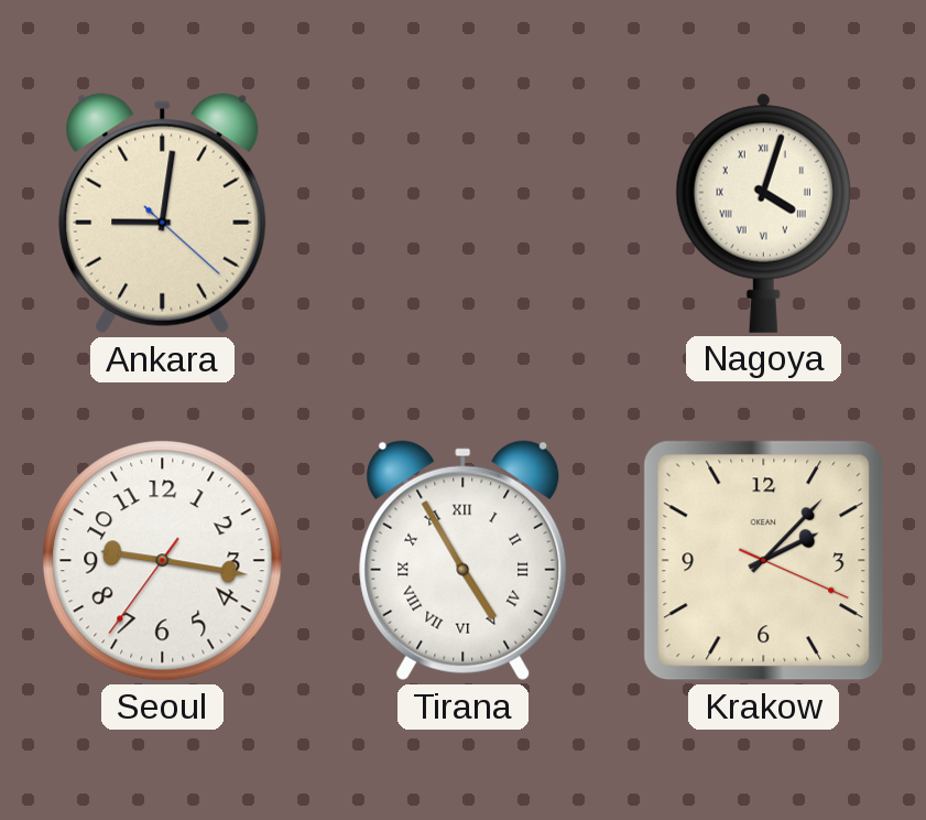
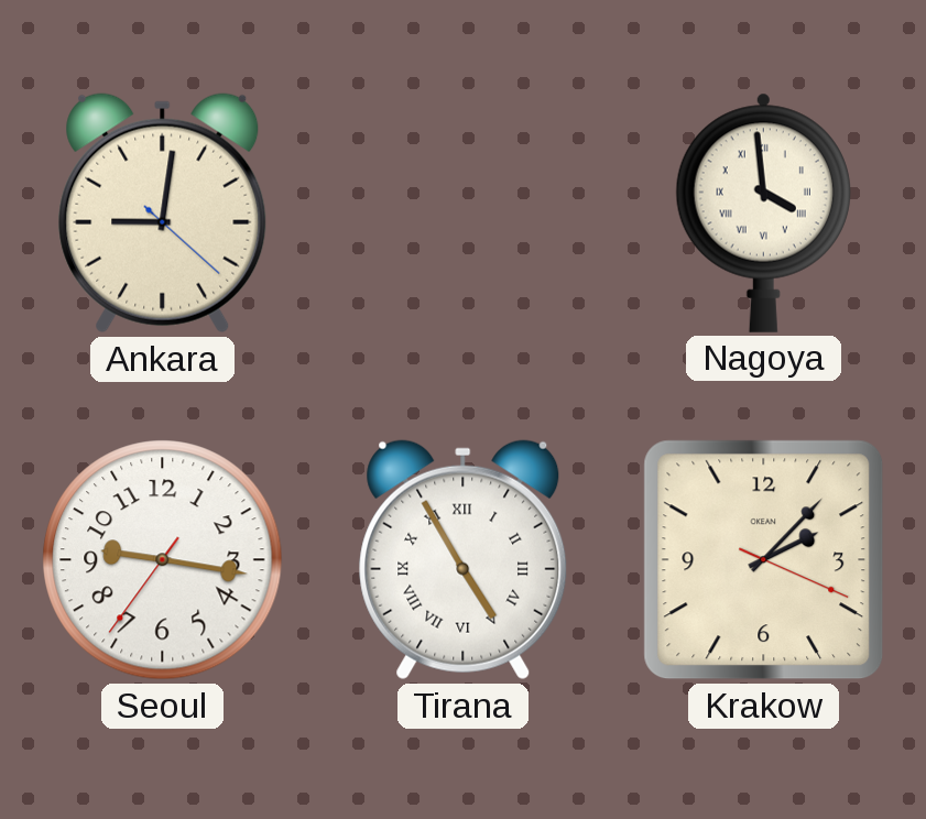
Nagoya: 4:03 -> 3:59
